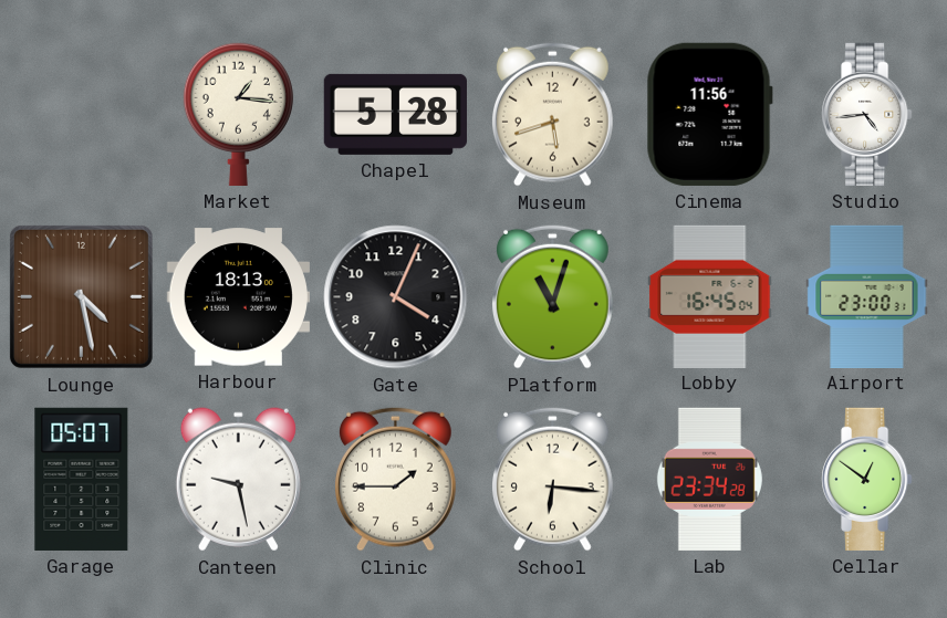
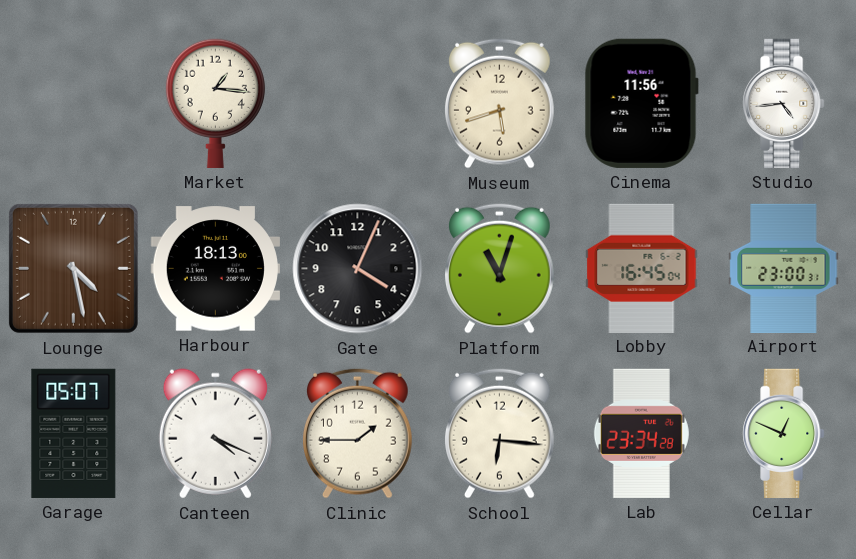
Chapel: 5:28 -> none
Canteen: 9:28 -> 4:19
Cellar: 12:51 -> 12:49
